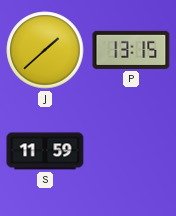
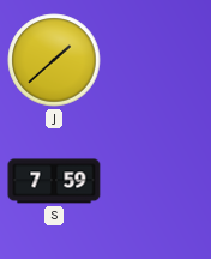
P: 13:15 -> none
S: 11:59 -> 7:59
